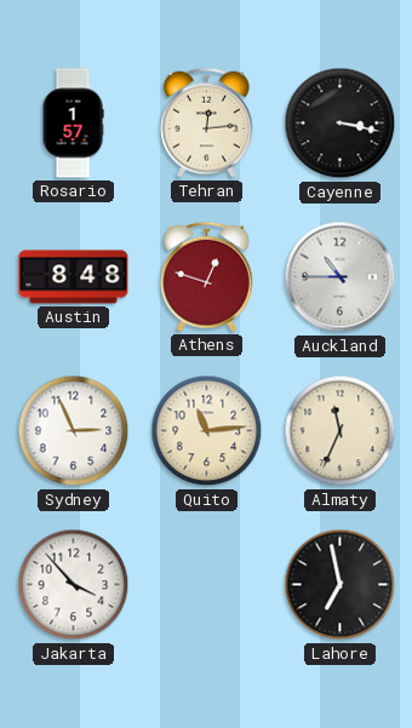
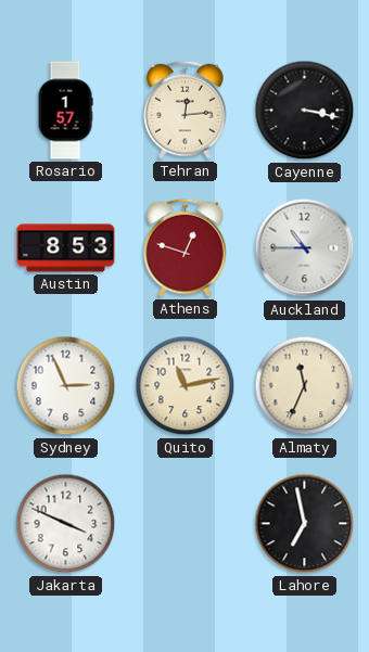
Austin: 8:48 -> 8:53
Quito: 11:14 -> 11:13
Jakarta: 3:53 -> 3:49
